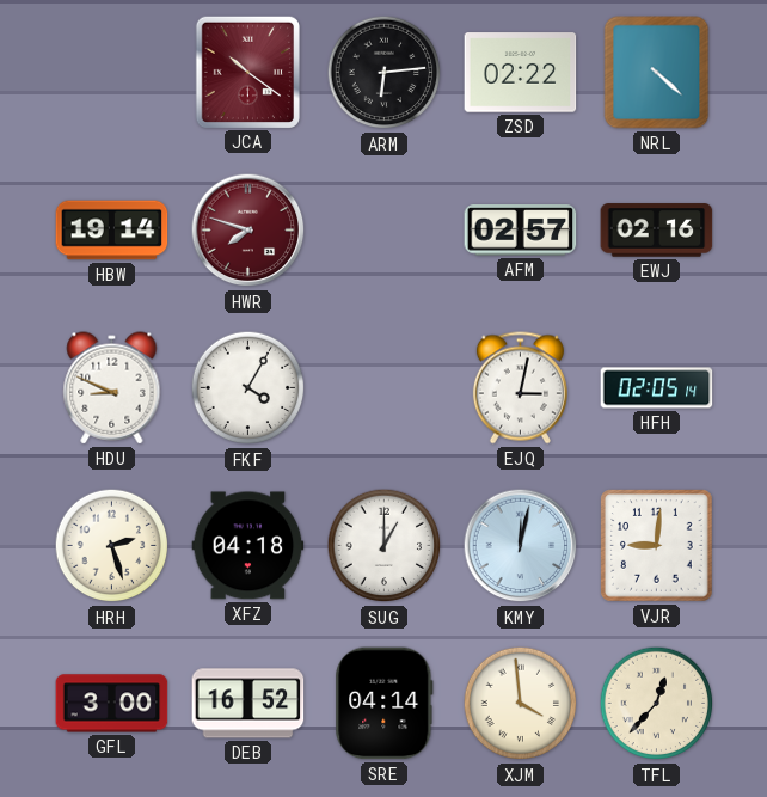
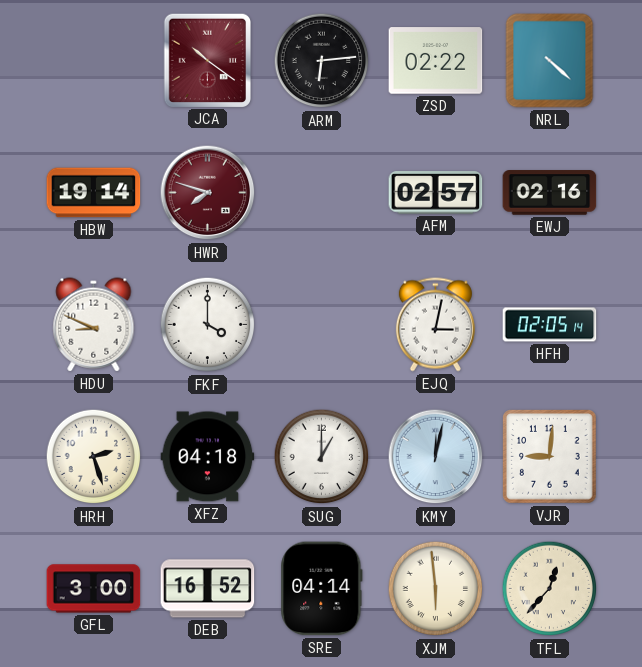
FKF: 4:05 -> 4:00
XJM: 3:59 -> 5:59
